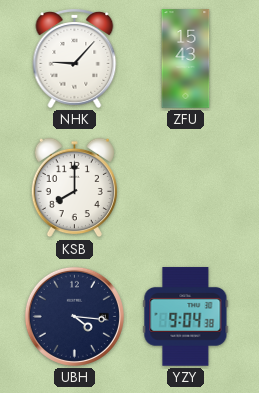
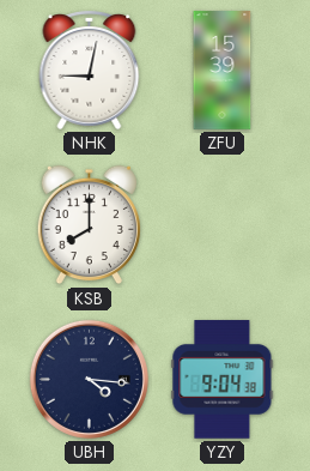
NHK: 9:07 -> 9:02
ZFU: 15:43 -> 15:39
